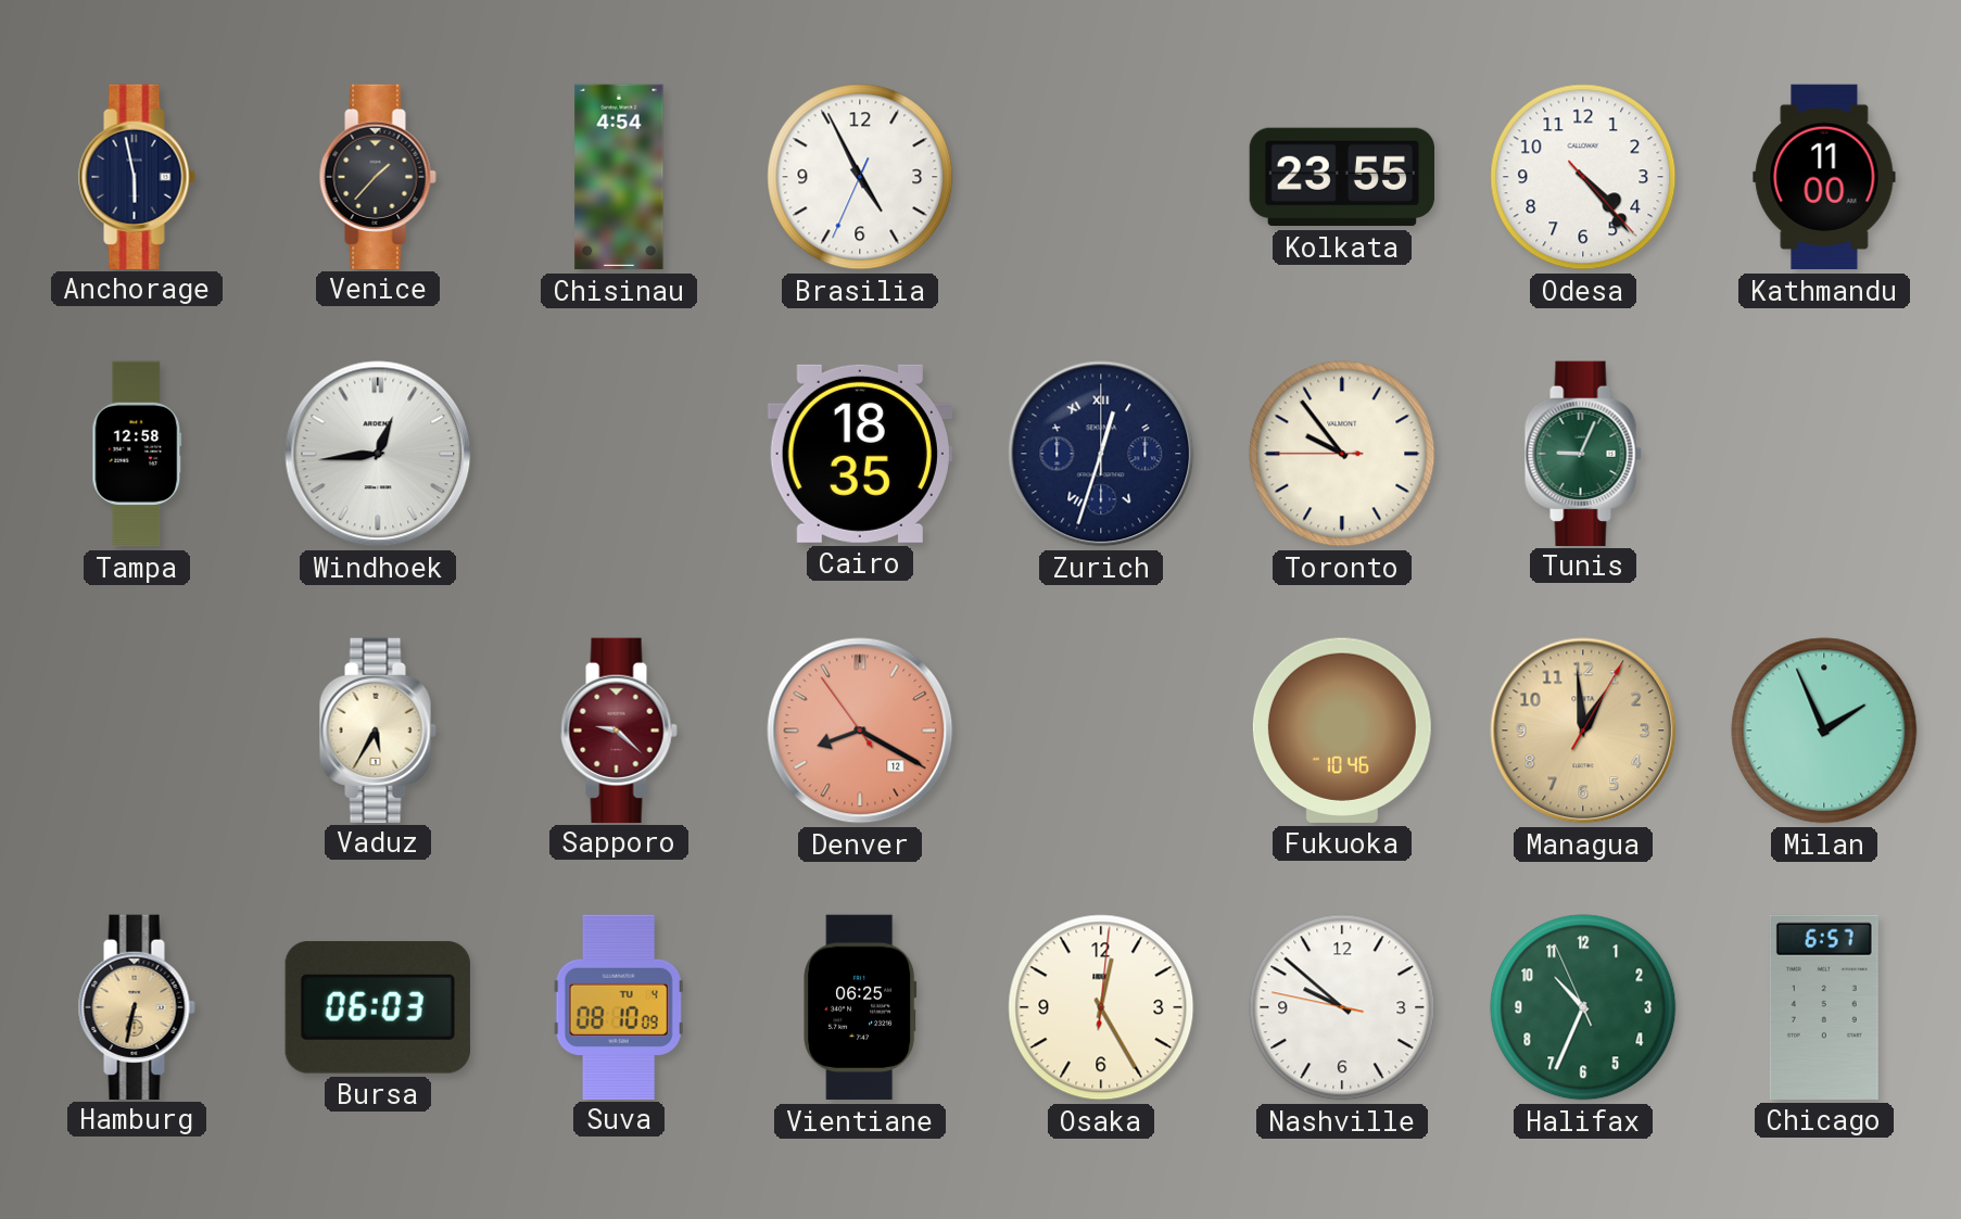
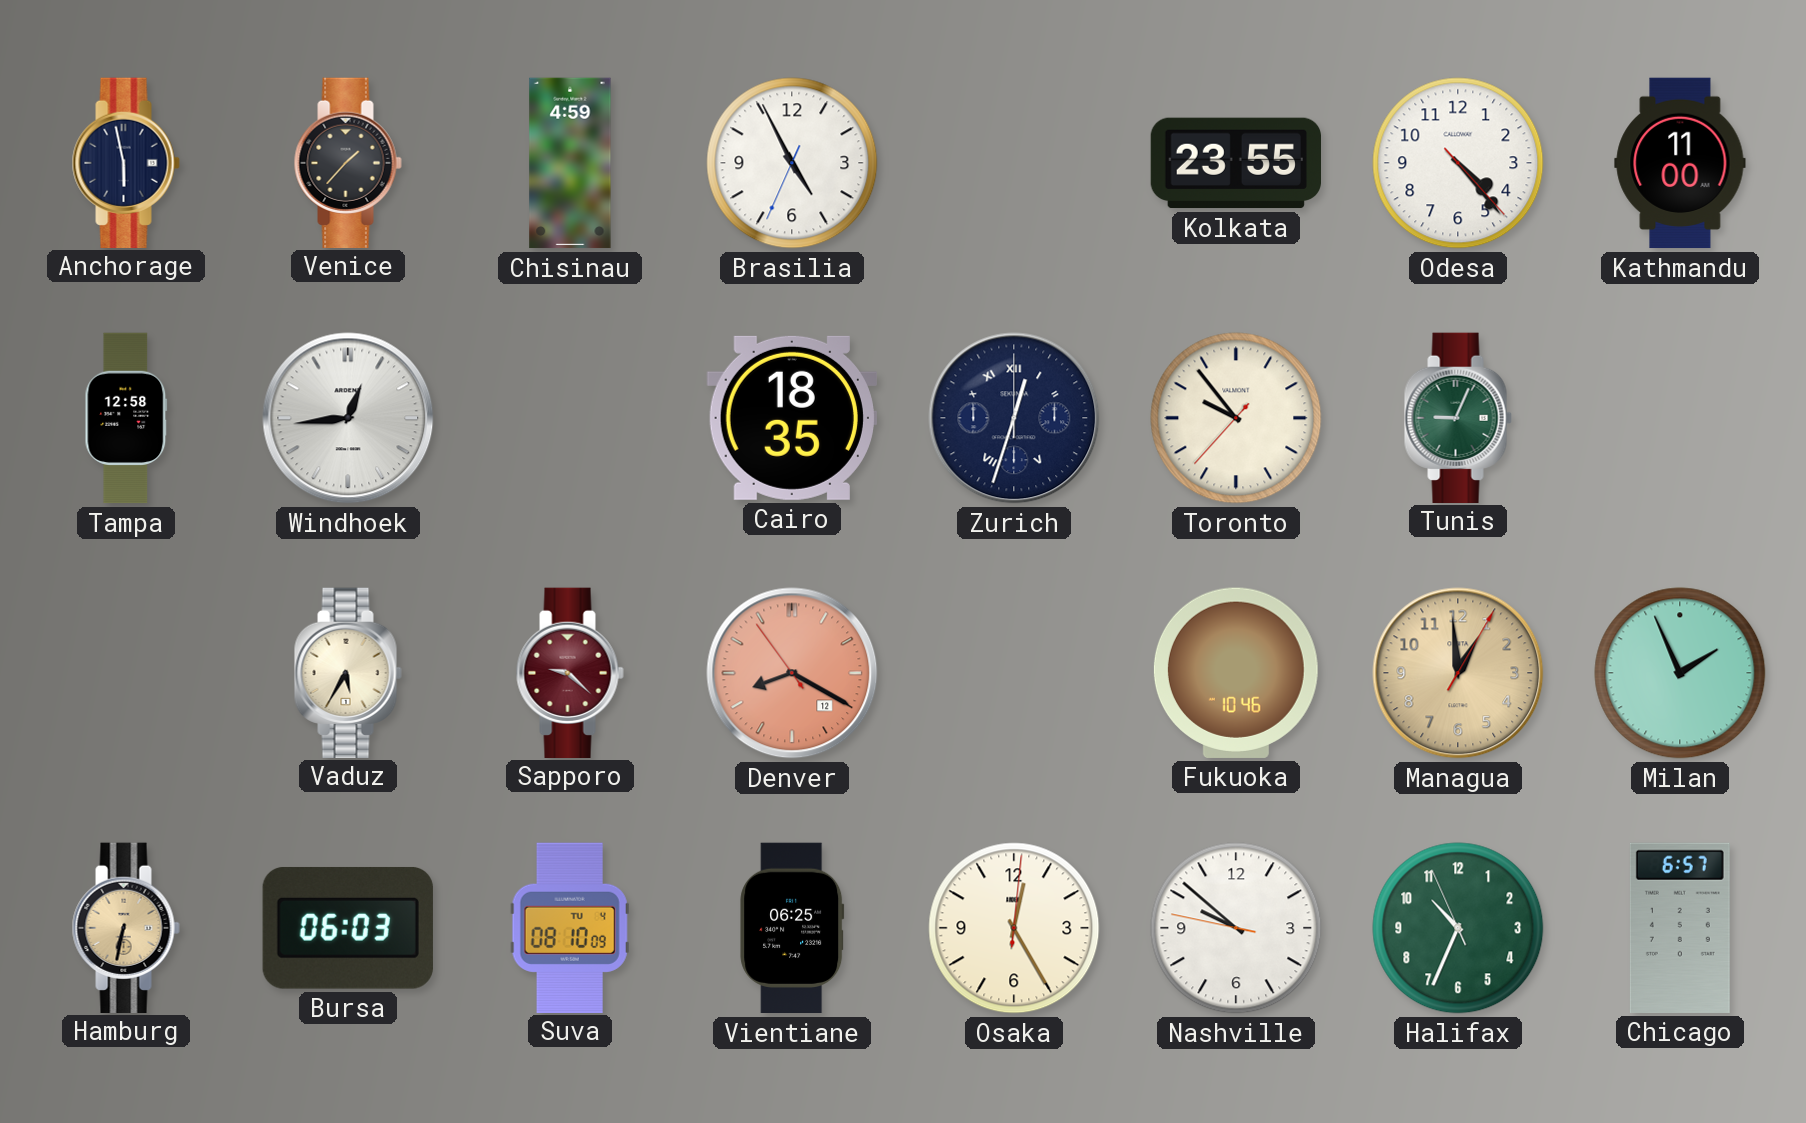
Chisinau: 4:54 -> 4:59
Toronto: 9:53:45 -> 9:53:37
